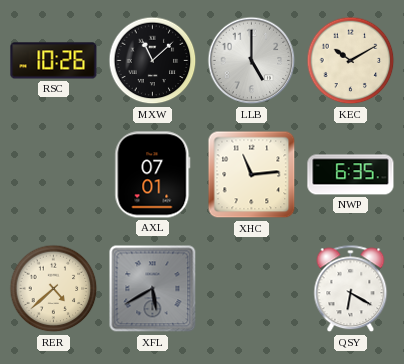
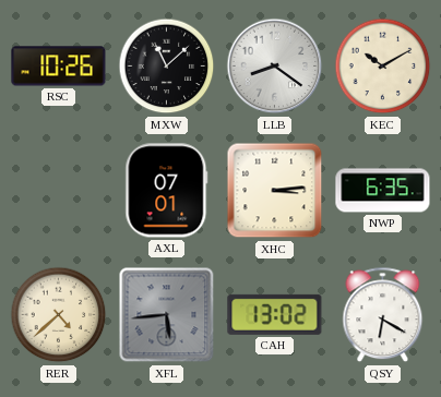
LLB: 5:00 -> 8:21
XHC: 11:14 -> 3:14
XFL: 5:40 -> 5:44
CAH: none -> 13:02
